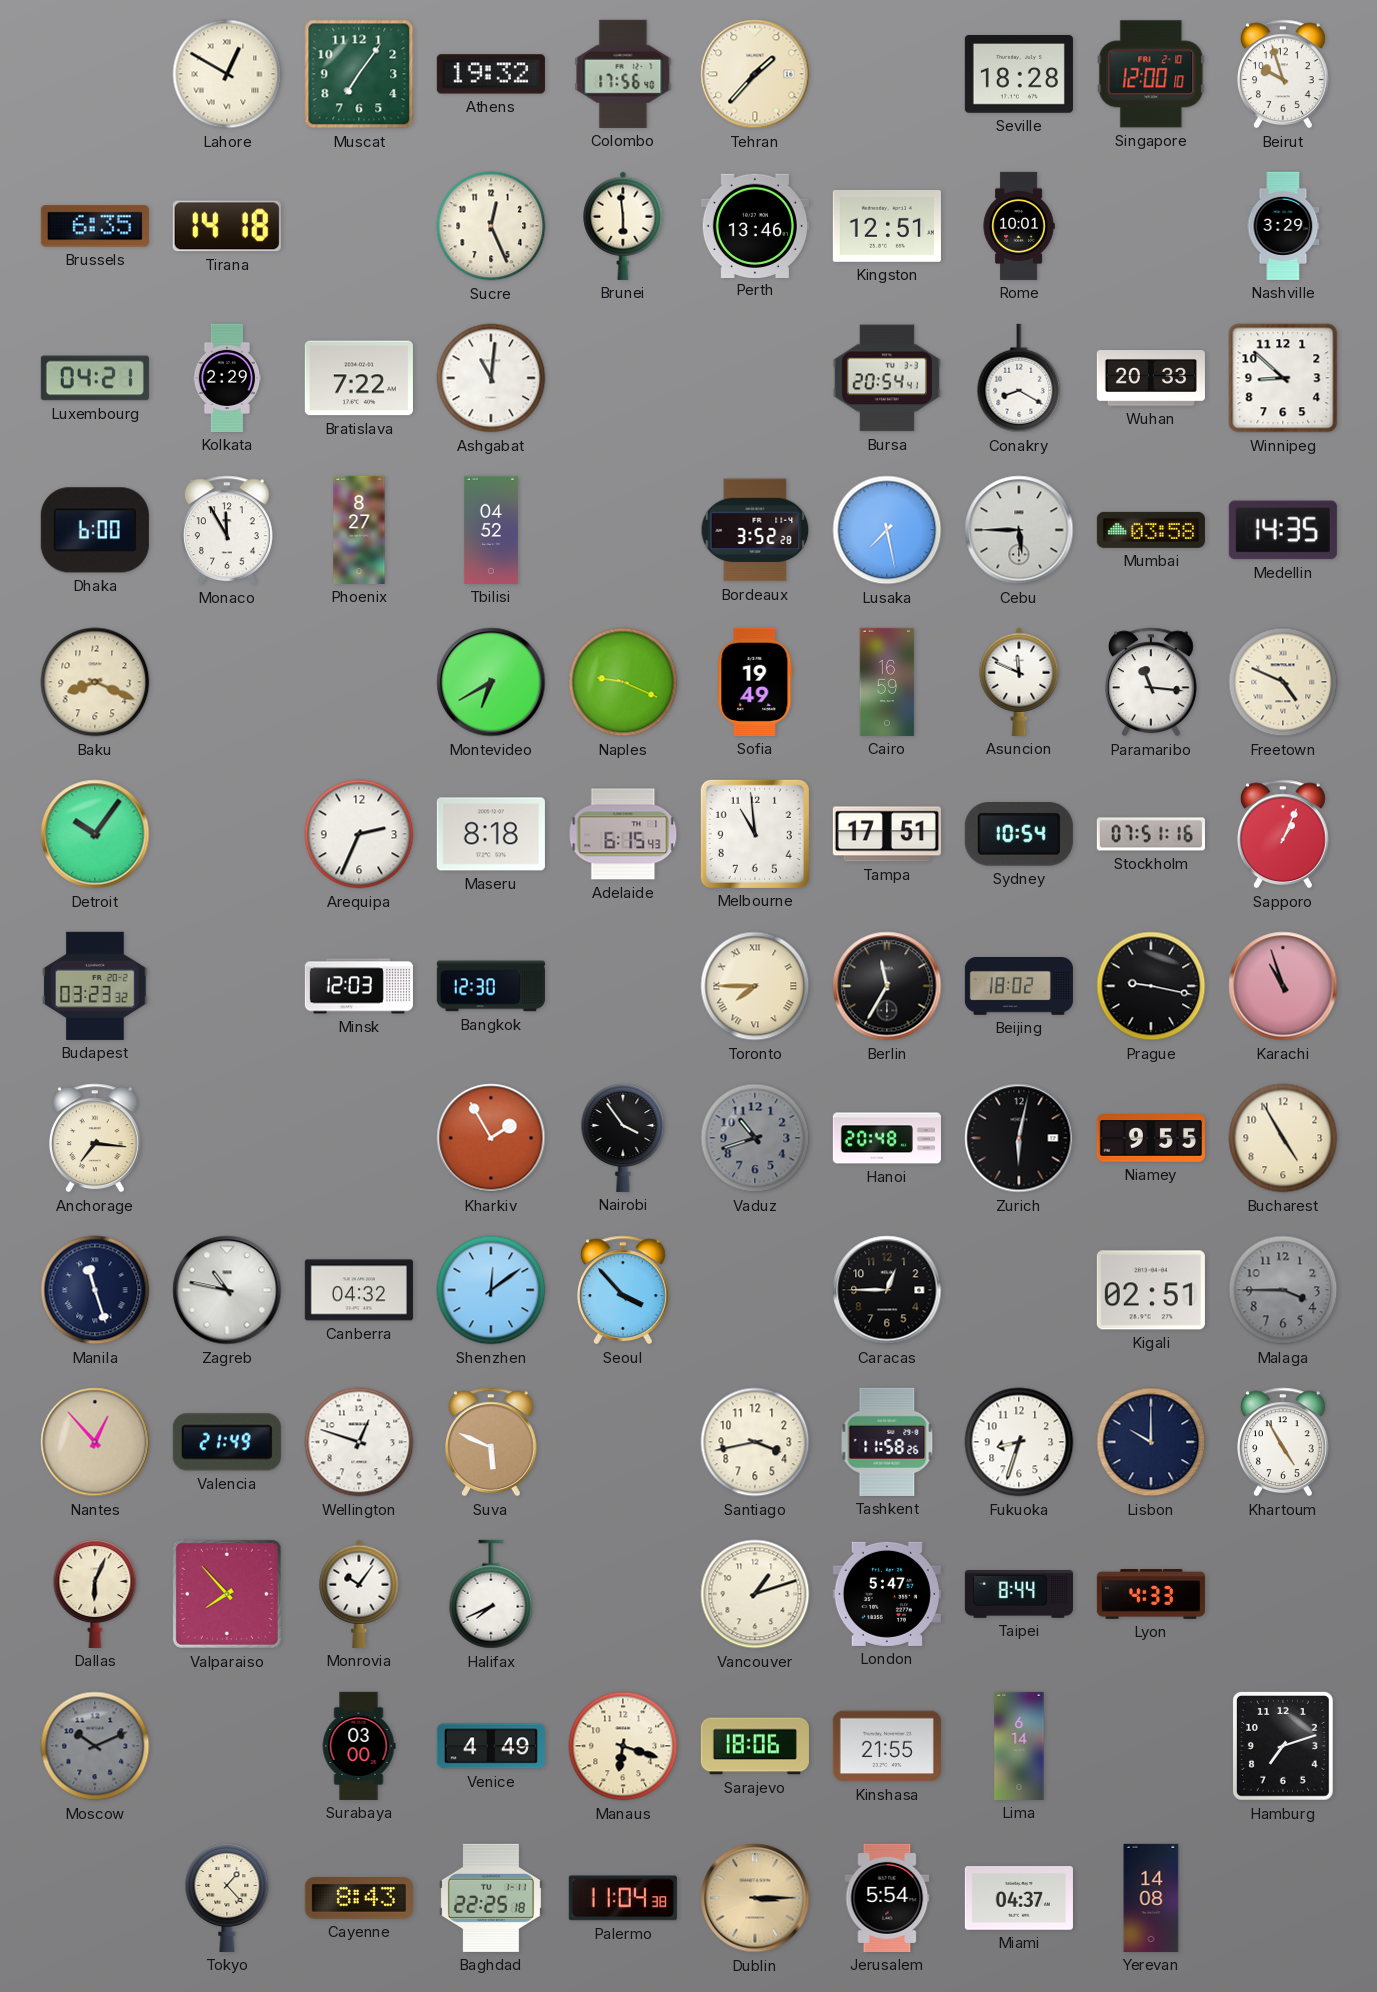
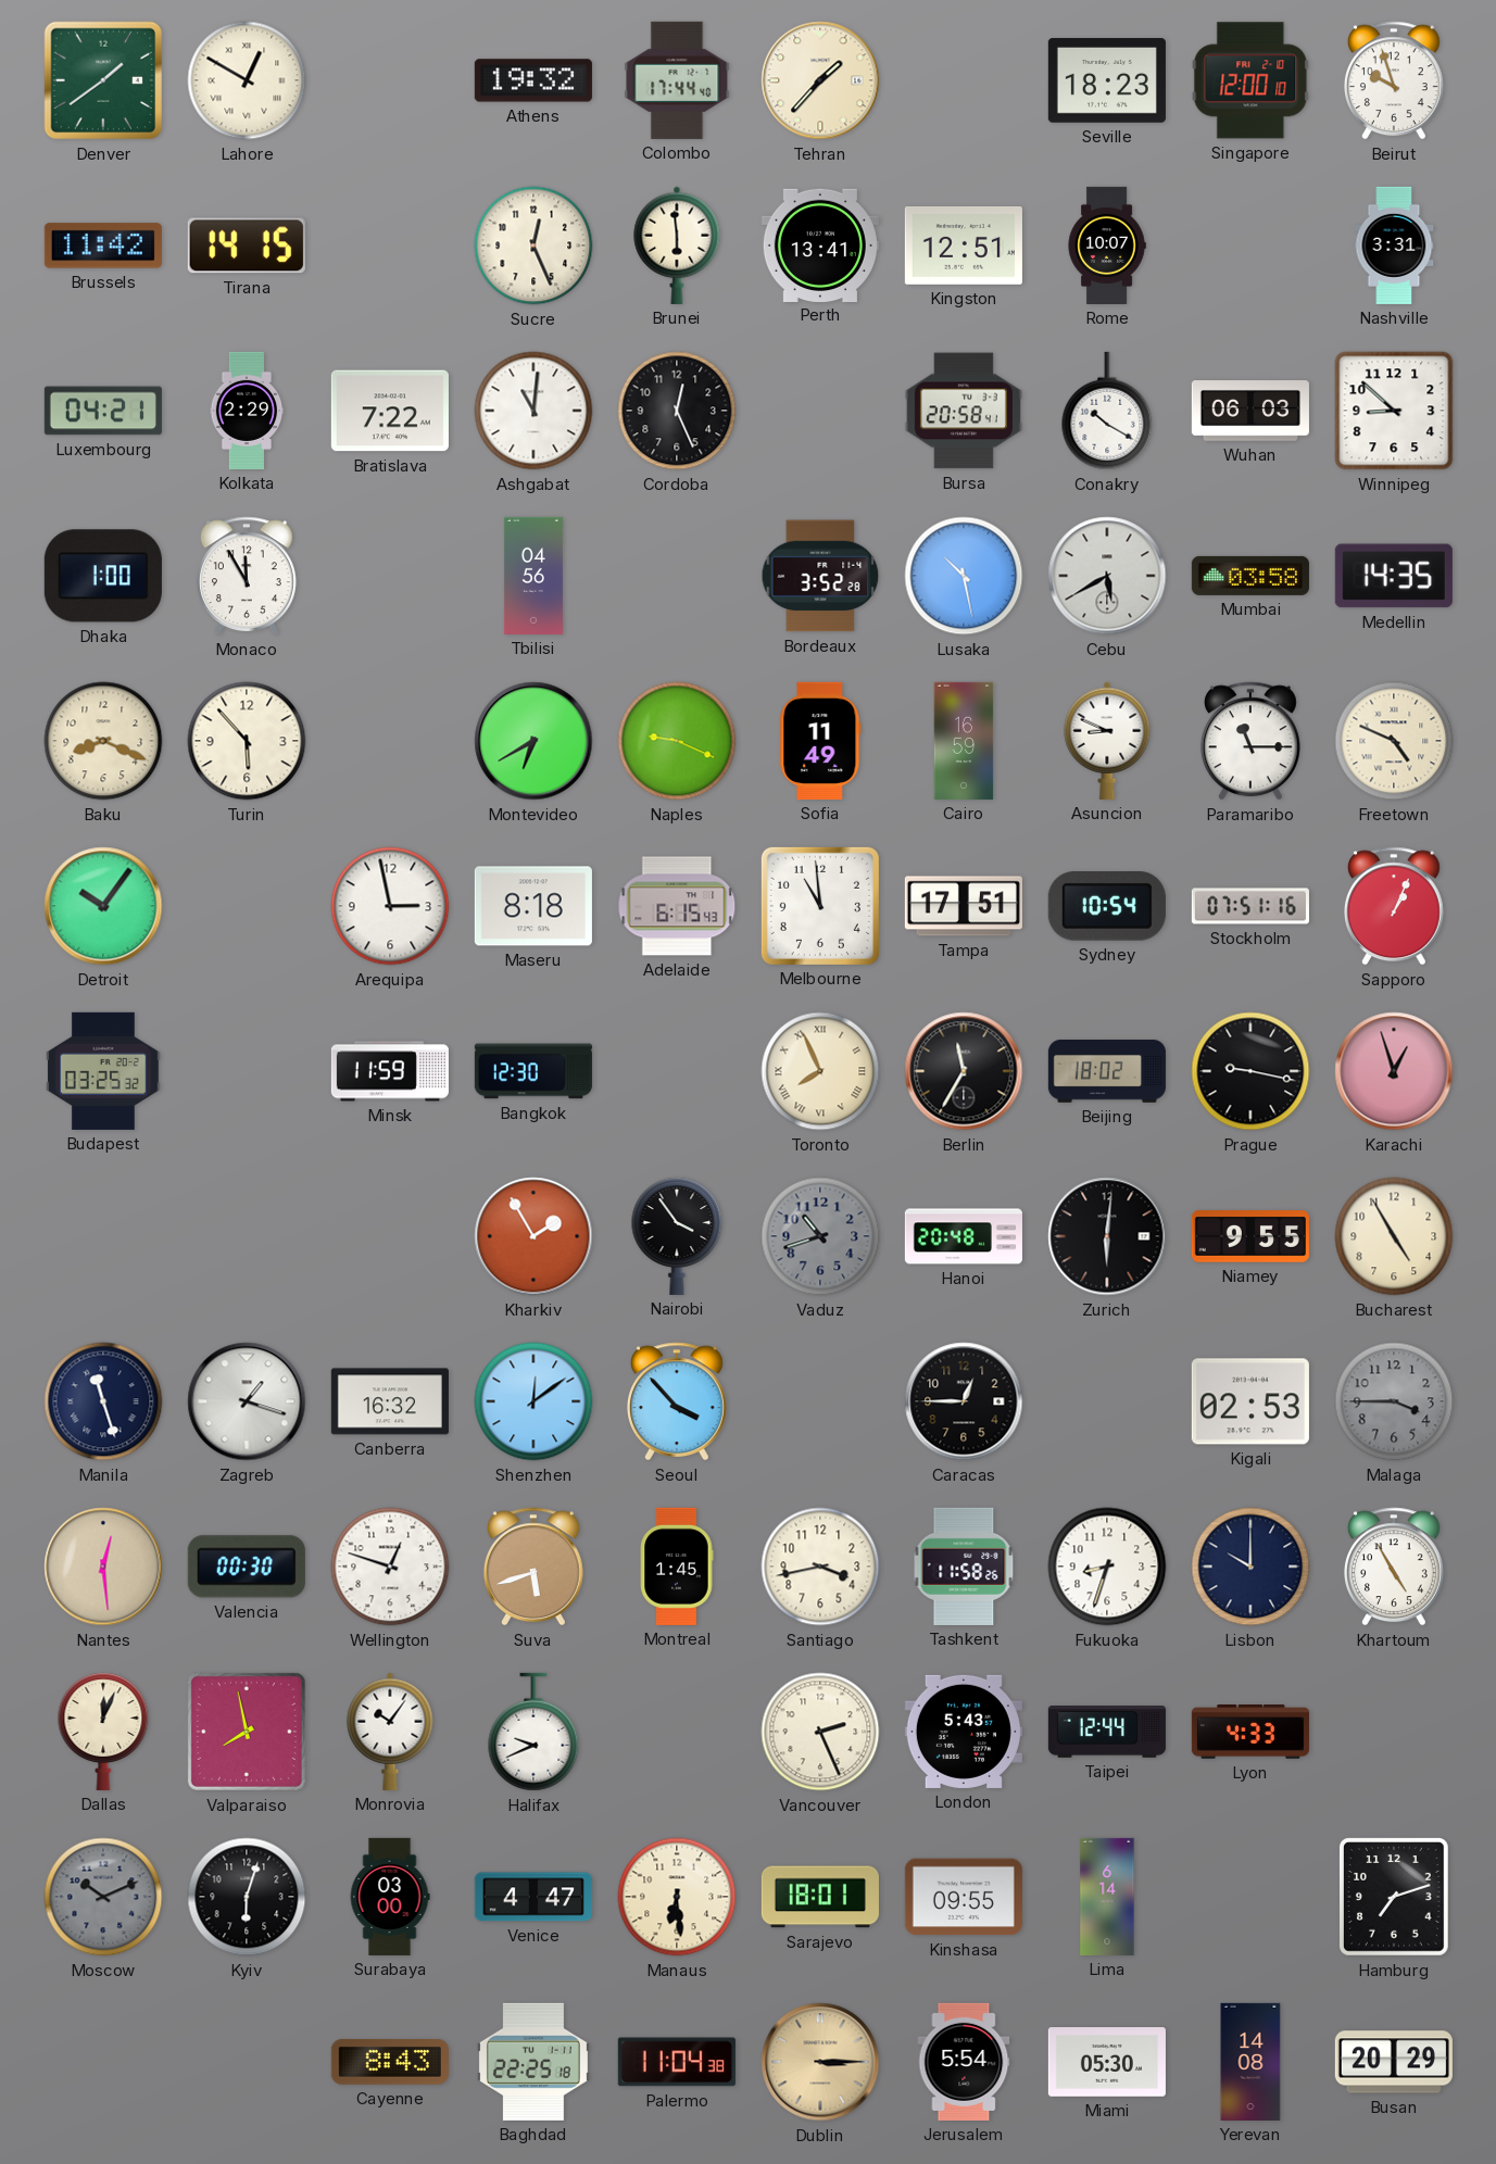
Denver: none -> 1:39
Muscat: 7:06 -> none
Colombo: 17:56 -> 17:44
Seville: 18:28 -> 18:23
Brussels: 6:35 -> 11:42
Tirana: 14:18 -> 14:15
Perth: 13:46 -> 13:41
Rome: 10:01 -> 10:07
Nashville: 3:29 -> 3:31
Cordoba: none -> 12:26
Bursa: 20:54 -> 20:58
Conakry: 8:20 -> 10:20
Wuhan: 20:33 -> 06:03
Dhaka: 6:00 -> 1:00
Phoenix: 8:27 -> none
Tbilisi: 04:52 -> 04:56
Lusaka: 7:28 -> 10:28
Cebu: 5:45 -> 5:40
Turin: none -> 5:53
Sofia: 19:49 -> 11:49
Asuncion: 11:49 -> 8:49
Paramaribo: 11:16 -> 11:15
Arequipa: 2:34 -> 2:58
Budapest: 03:23 -> 03:25
Minsk: 12:03 -> 11:59
Toronto: 7:45 -> 7:56
Karachi: 10:57 -> 12:57
Anchorage: 7:16 -> none
Zurich: 6:02 -> 6:01
Zagreb: 10:47 -> 1:18
Canberra: 04:32 -> 16:32
Kigali: 02:51 -> 02:53
Nantes: 12:53 -> 12:29
Valencia: 21:49 -> 00:30
Suva: 5:49 -> 5:42
Montreal: none -> 1:45
Dallas: 6:04 -> 12:04
Valparaiso: 7:53 -> 7:58
Halifax: 7:41 -> 9:41
Vancouver: 1:12 -> 2:26
London: 5:47 -> 5:43
Taipei: 8:44 -> 12:44
Kyiv: none -> 6:03
Venice: 4:49 -> 4:47
Manaus: 6:18 -> 6:29
Sarajevo: 18:06 -> 18:01
Kinshasa: 21:55 -> 09:55
Tokyo: 1:23 -> none
Miami: 04:37 -> 05:30
Busan: none -> 20:29
